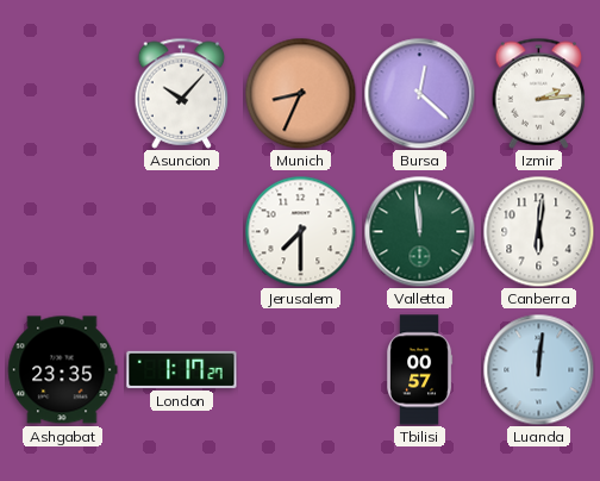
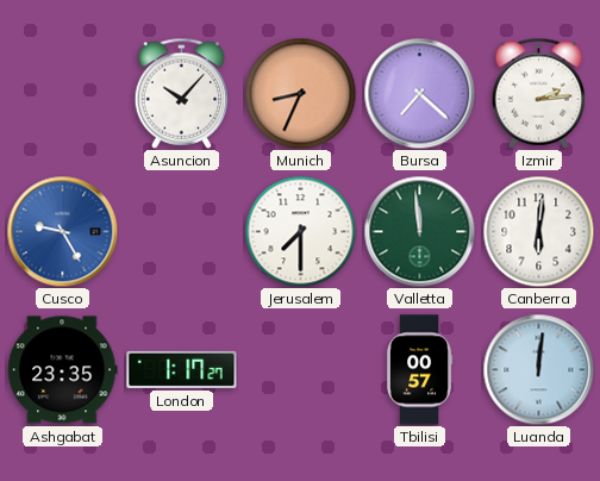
Bursa: 12:22 -> 7:22
Cusco: none -> 9:25
